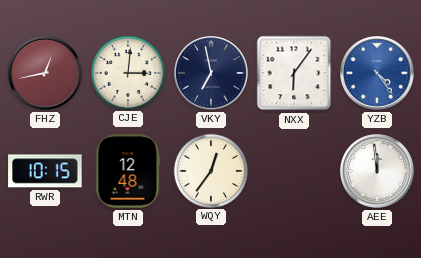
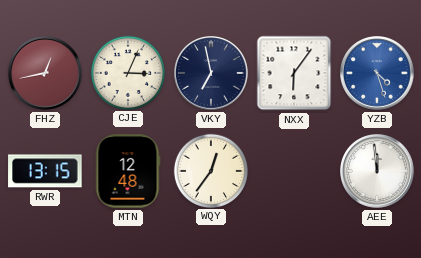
CJE: 3:01 -> 3:04
YZB: 4:24 -> 4:27
RWR: 10:15 -> 13:15
